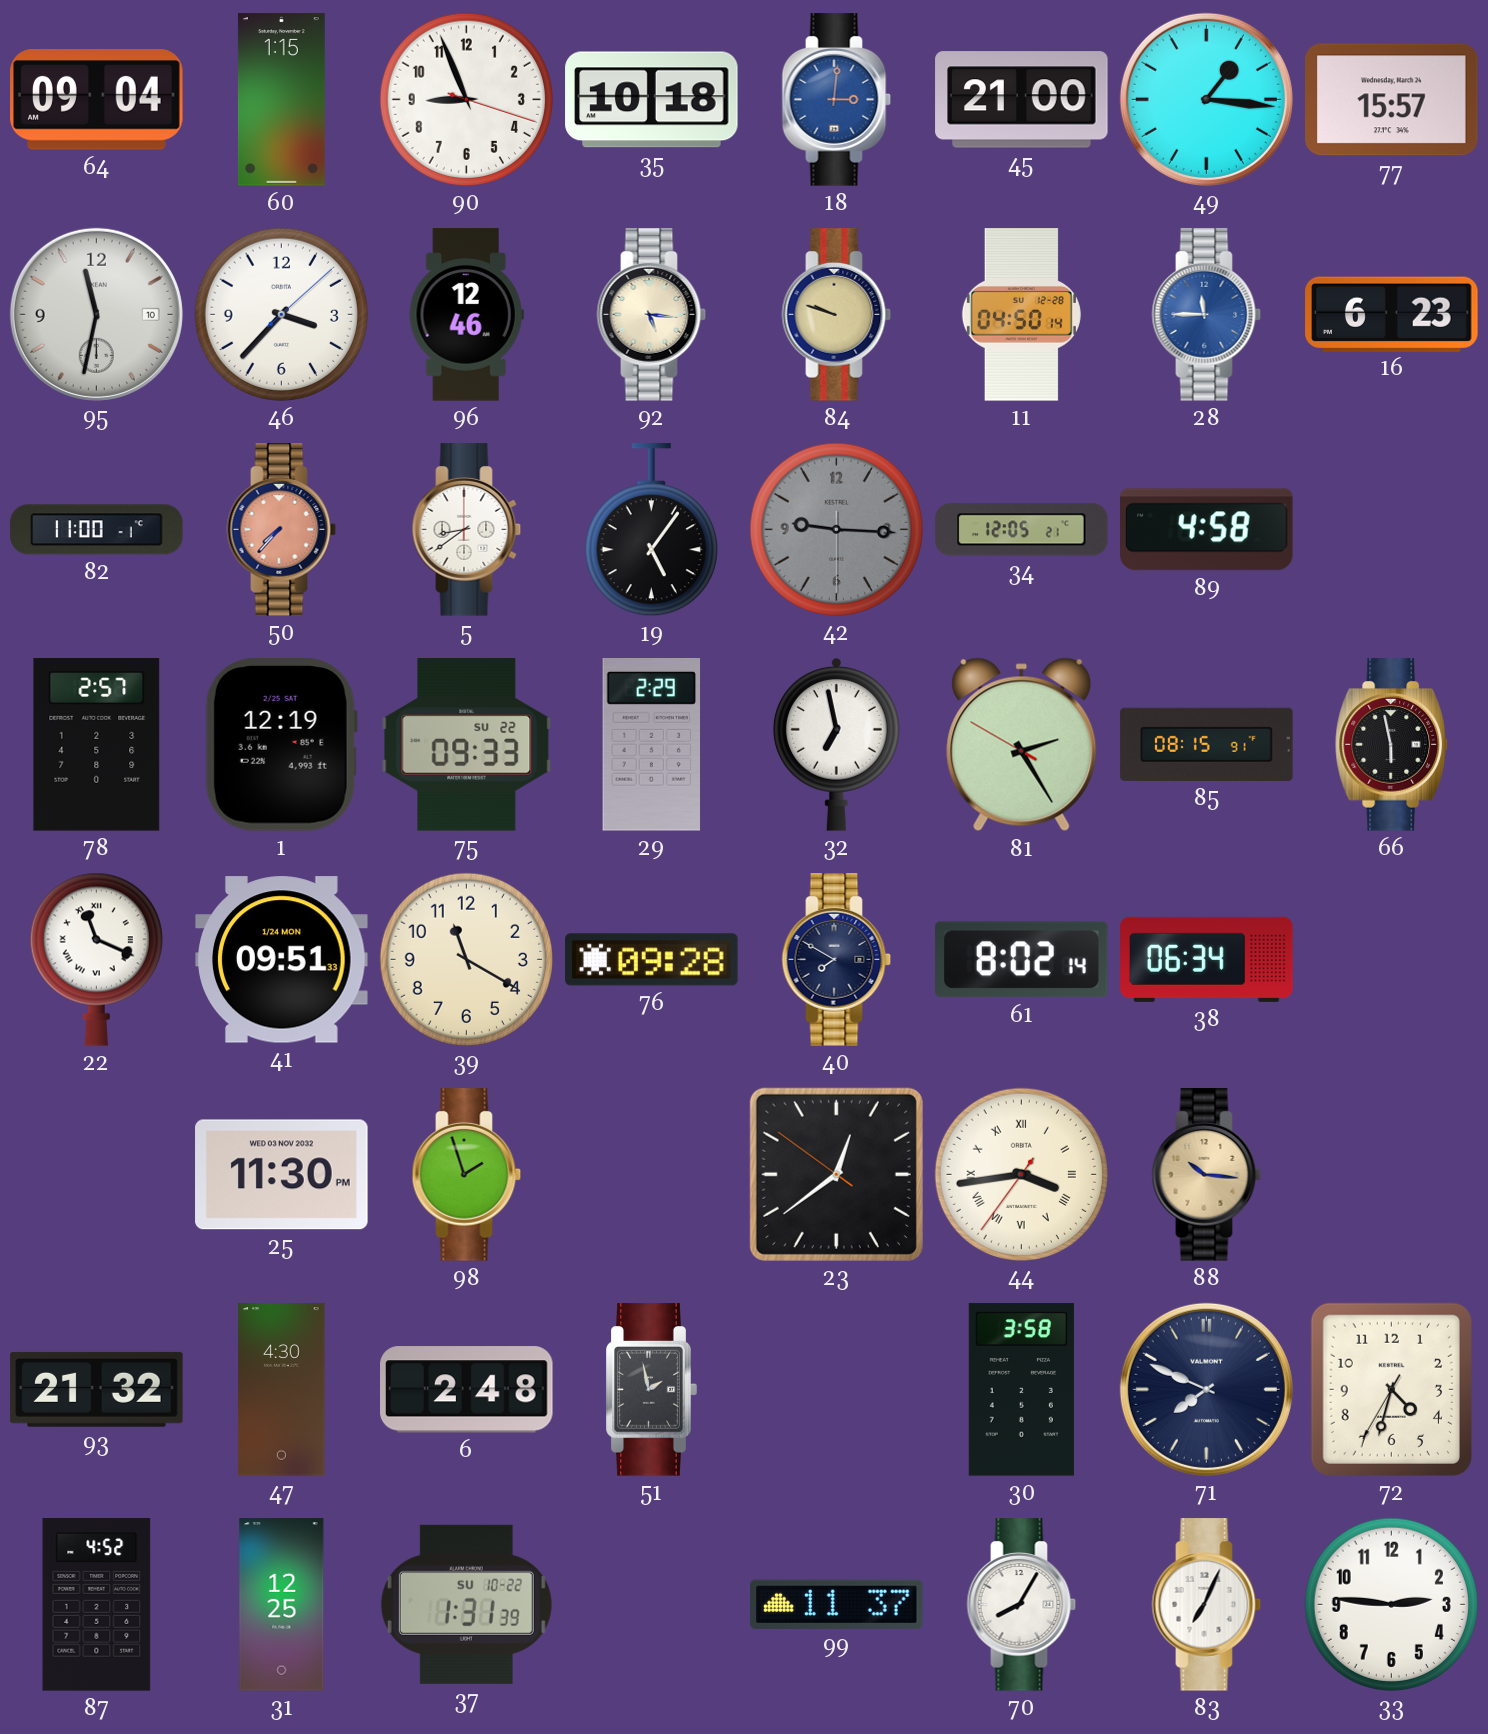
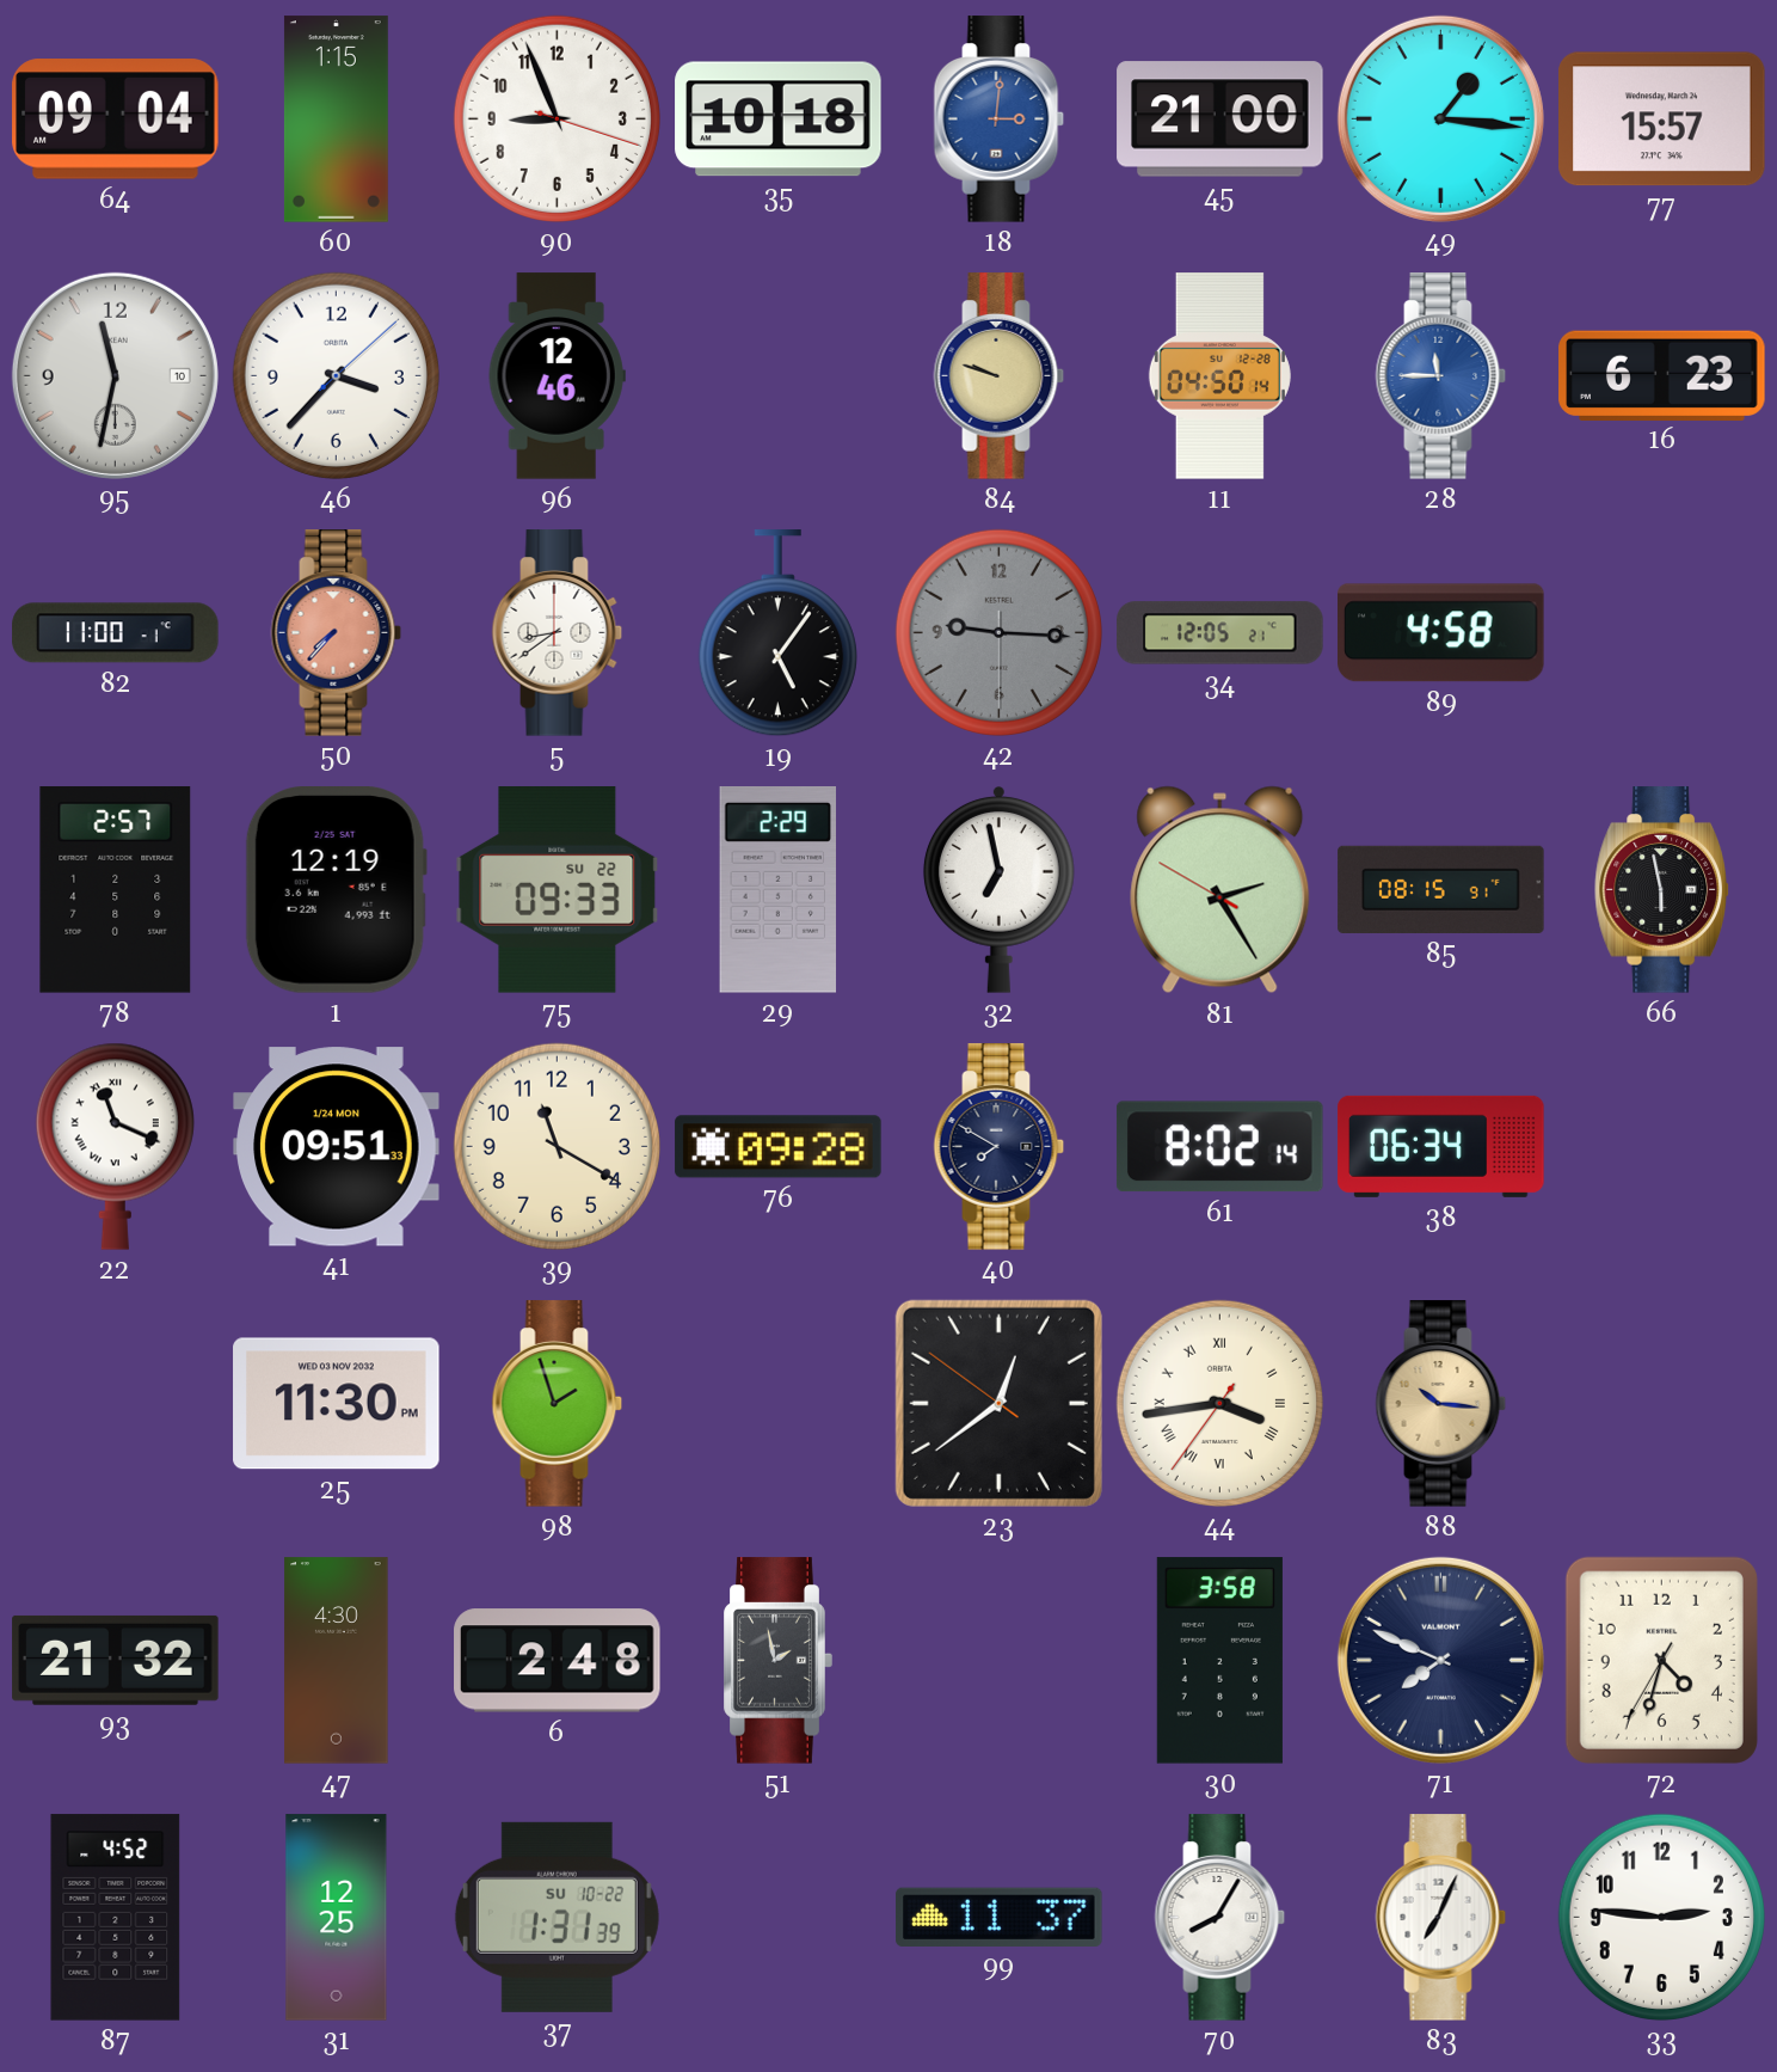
92: 5:16 -> none
